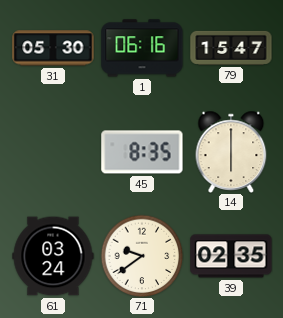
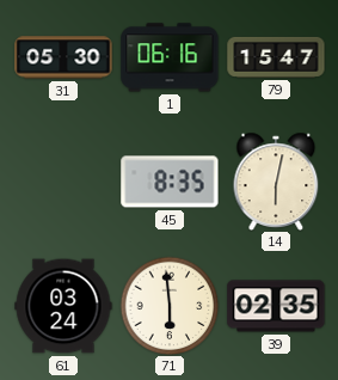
14: 6:00 -> 6:02
71: 9:39 -> 5:59
